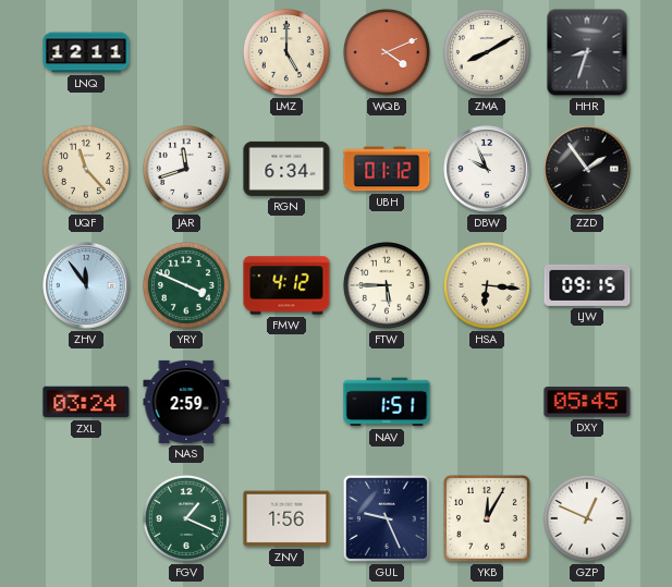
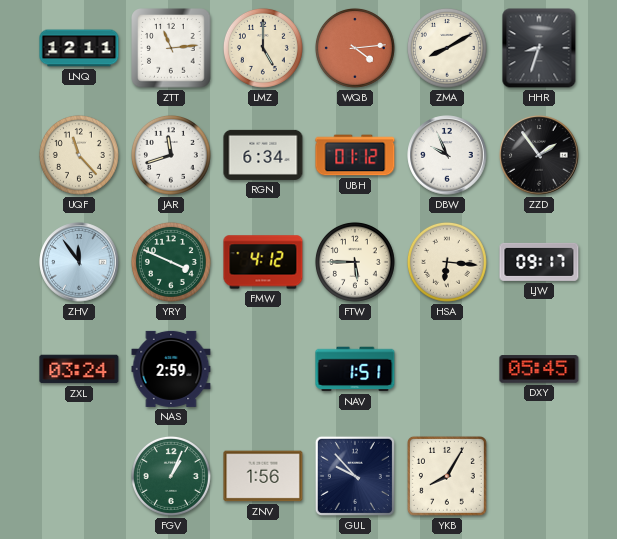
ZTT: none -> 11:14
WQB: 4:11 -> 4:14
LJW: 09:15 -> 09:17
FGV: 1:19 -> 1:04
GUL: 9:26 -> 9:53
YKB: 12:05 -> 8:05
GZP: 12:49 -> none
